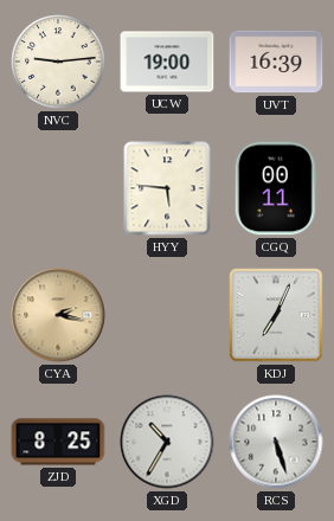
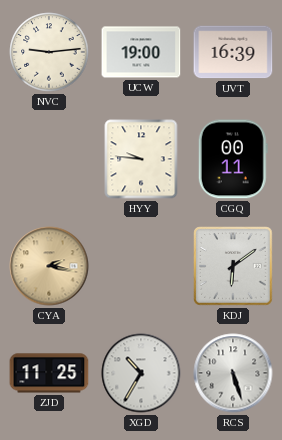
HYY: 5:46 -> 9:46
KDJ: 7:04 -> 6:09
ZJD: 8:25 -> 11:25
